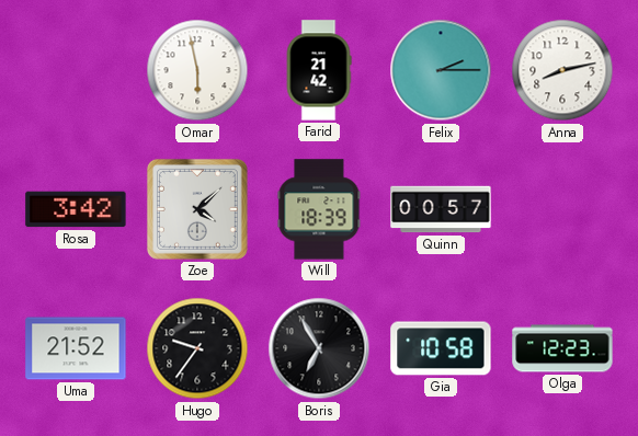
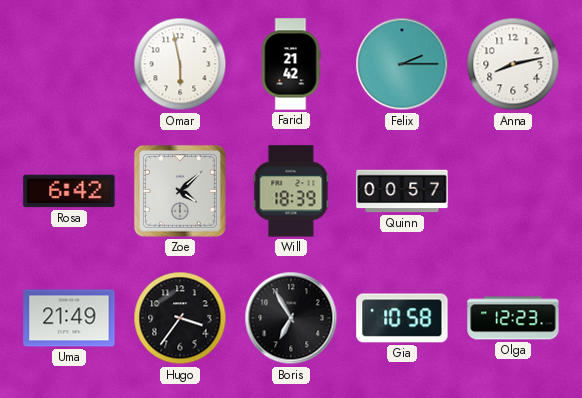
Rosa: 3:42 -> 6:42
Uma: 21:52 -> 21:49
Hugo: 9:36 -> 3:36
